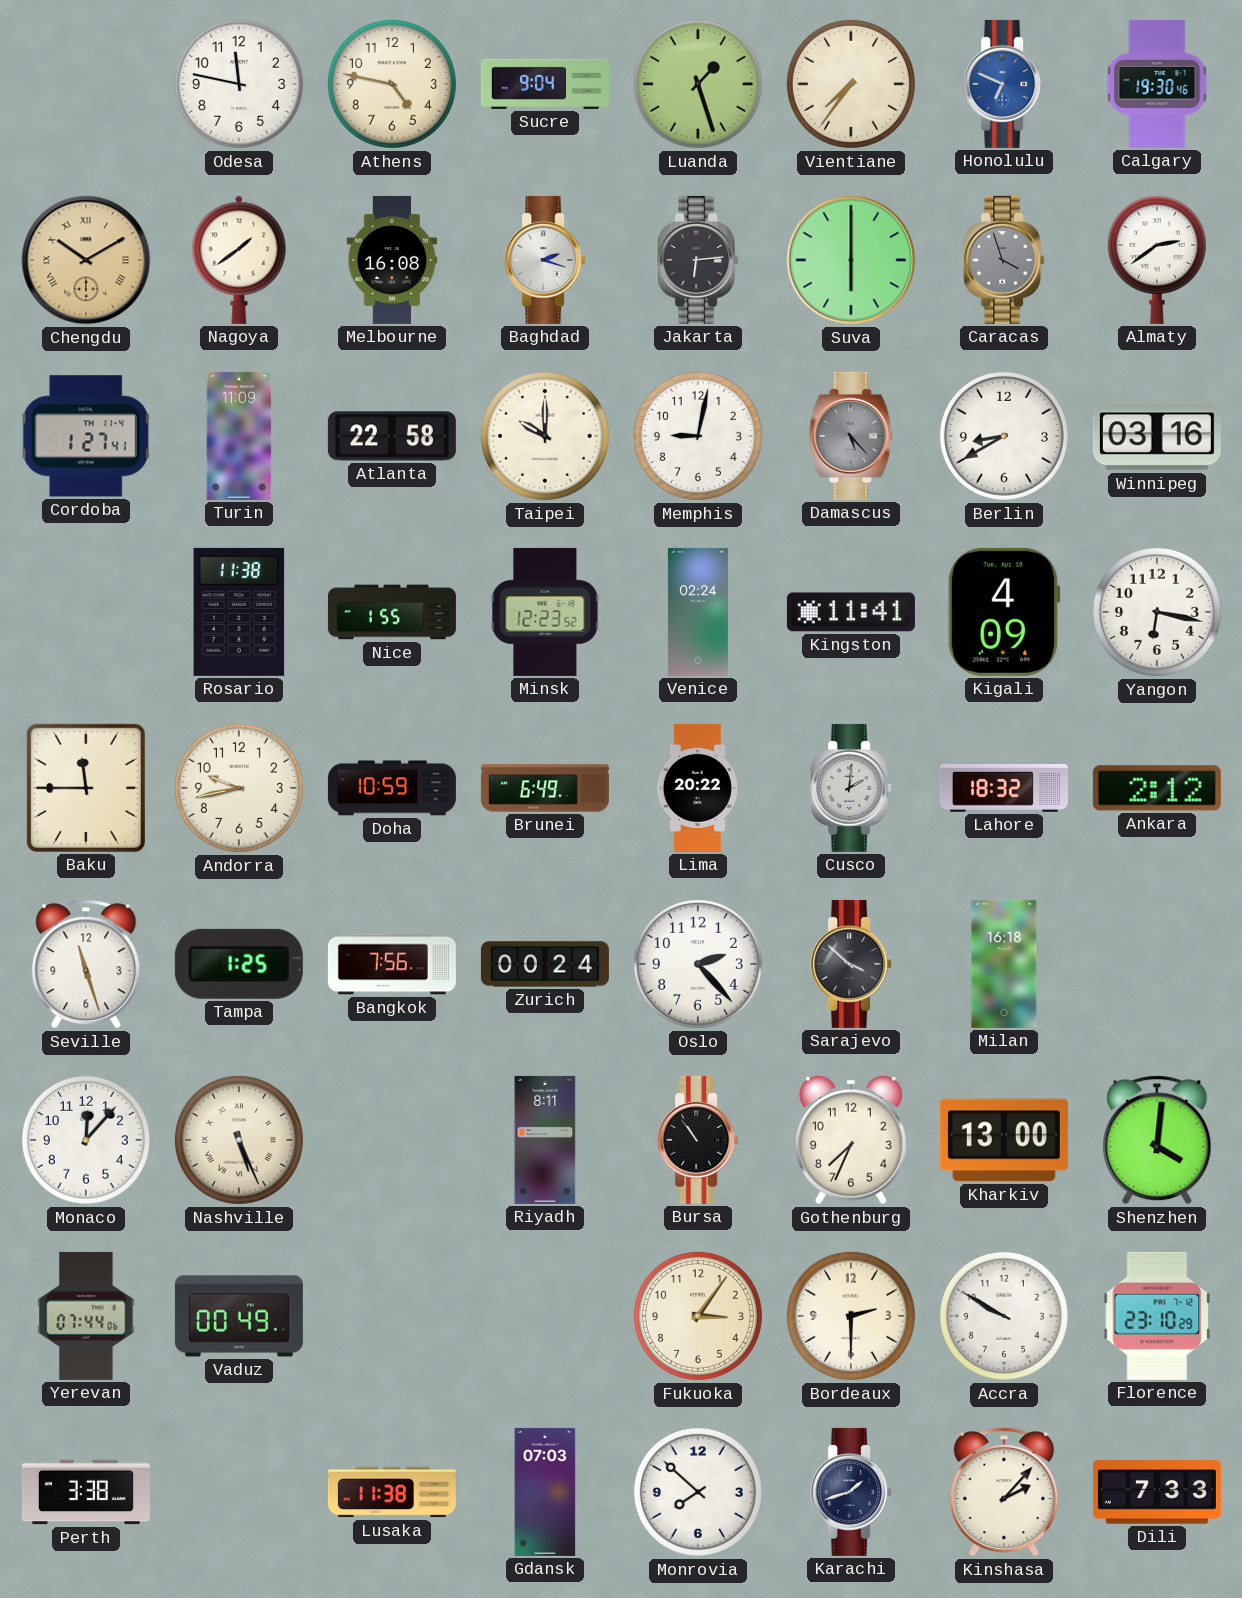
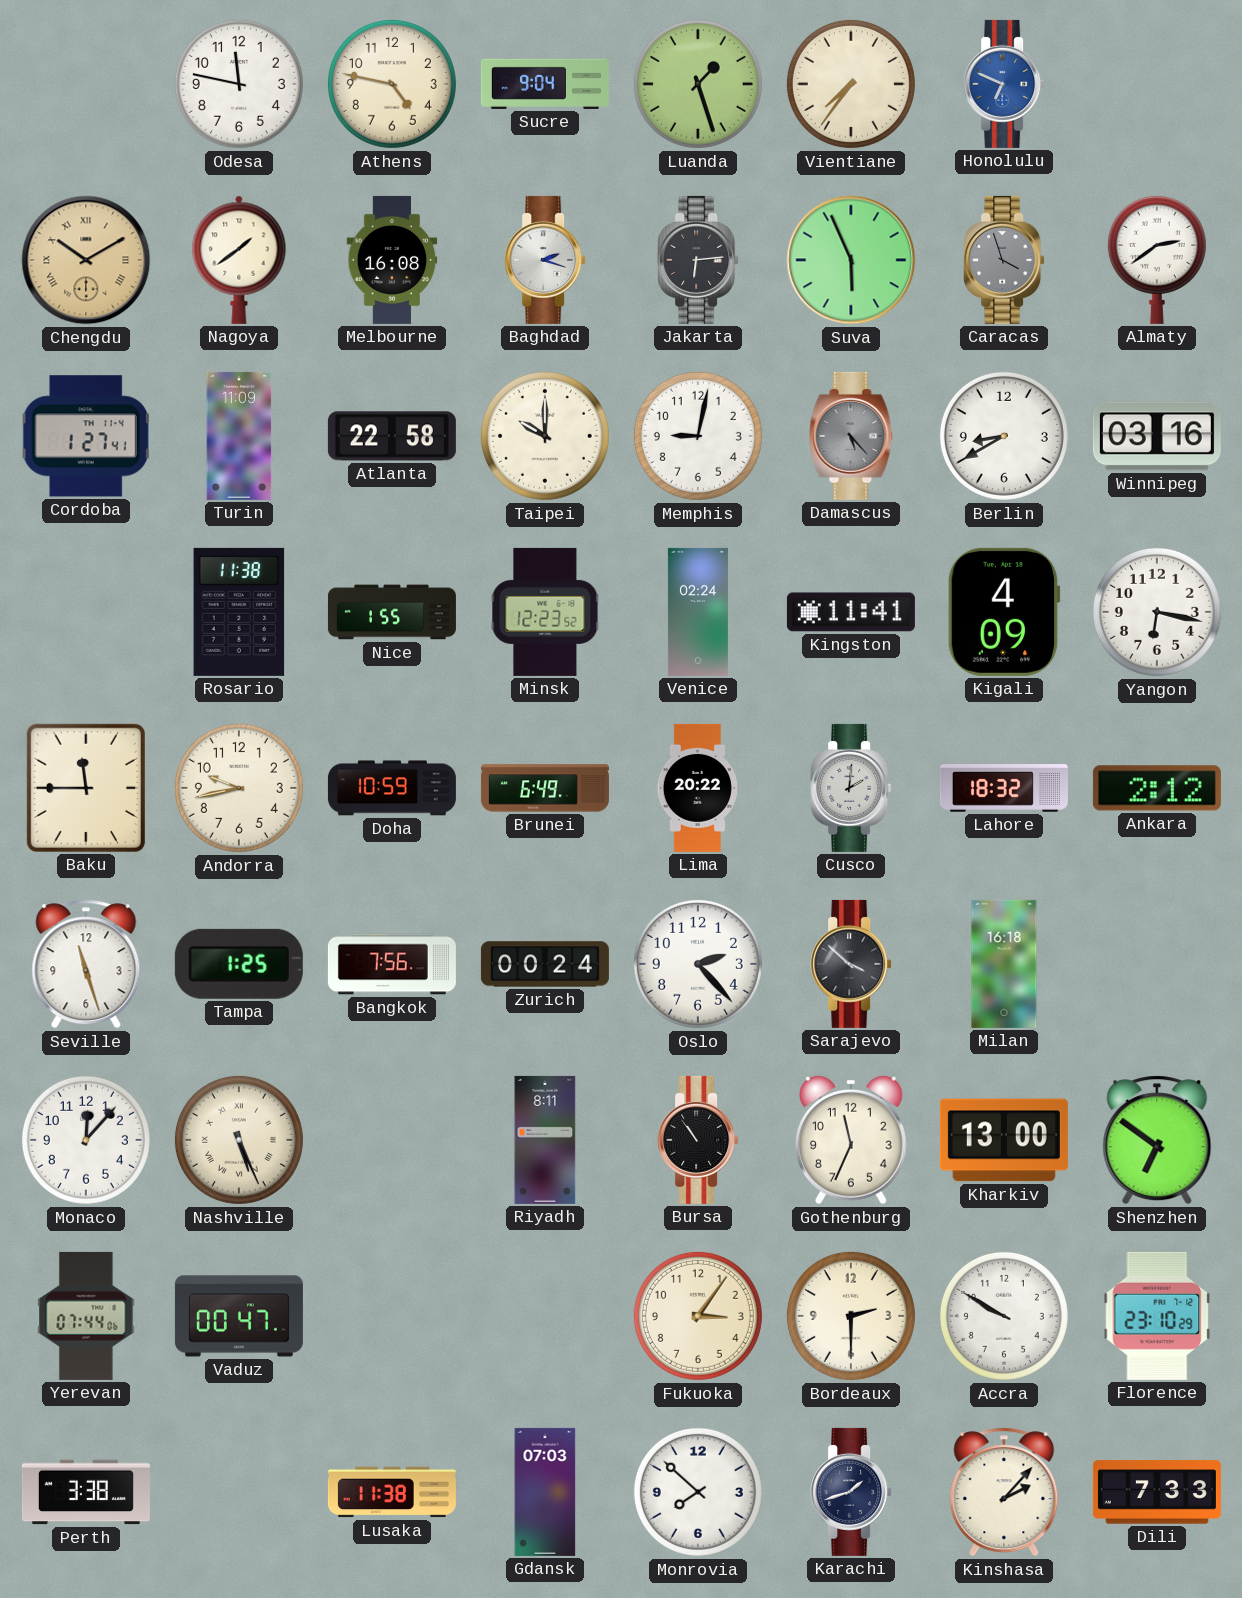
Calgary: 19:30 -> none
Suva: 6:00 -> 5:56
Gothenburg: 7:34 -> 11:34
Shenzhen: 4:01 -> 6:51
Vaduz: 00:49 -> 00:47
